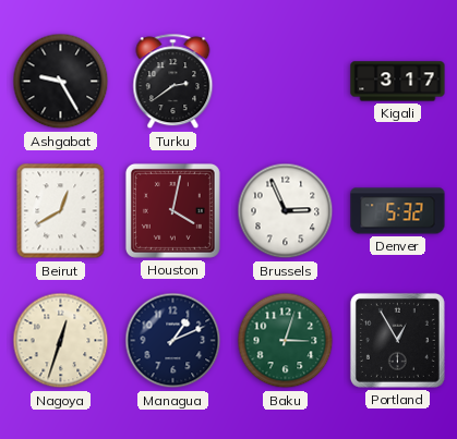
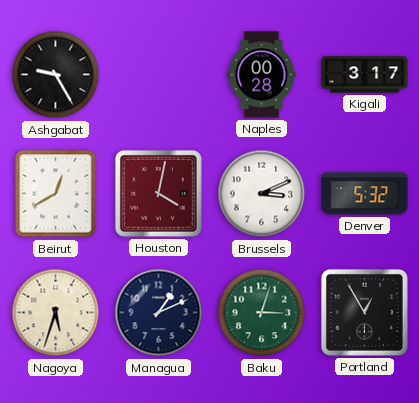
Turku: 2:39 -> none
Naples: none -> 00:28
Brussels: 2:56 -> 3:11
Nagoya: 12:33 -> 5:33
